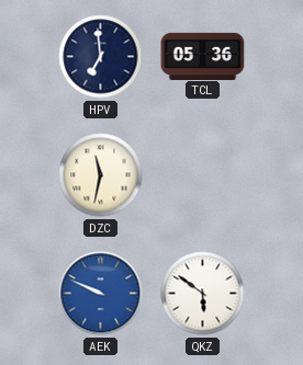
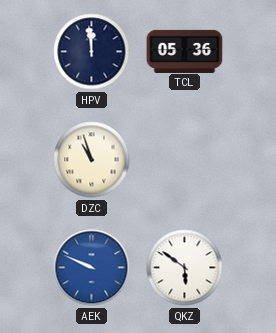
HPV: 6:59 -> 11:59
DZC: 11:32 -> 10:57
